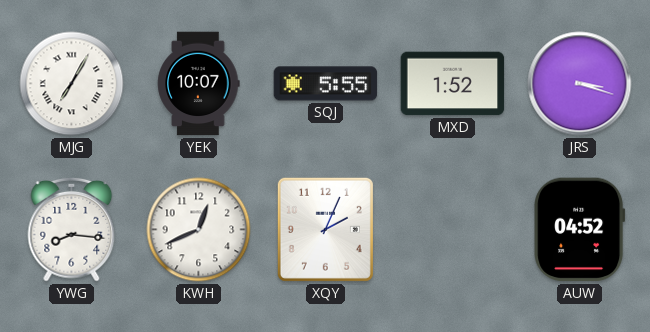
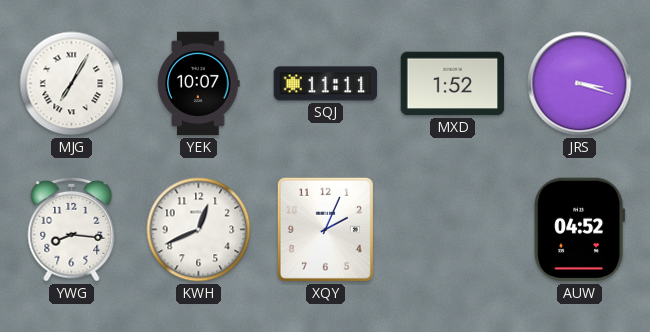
SQJ: 5:55 -> 11:11
